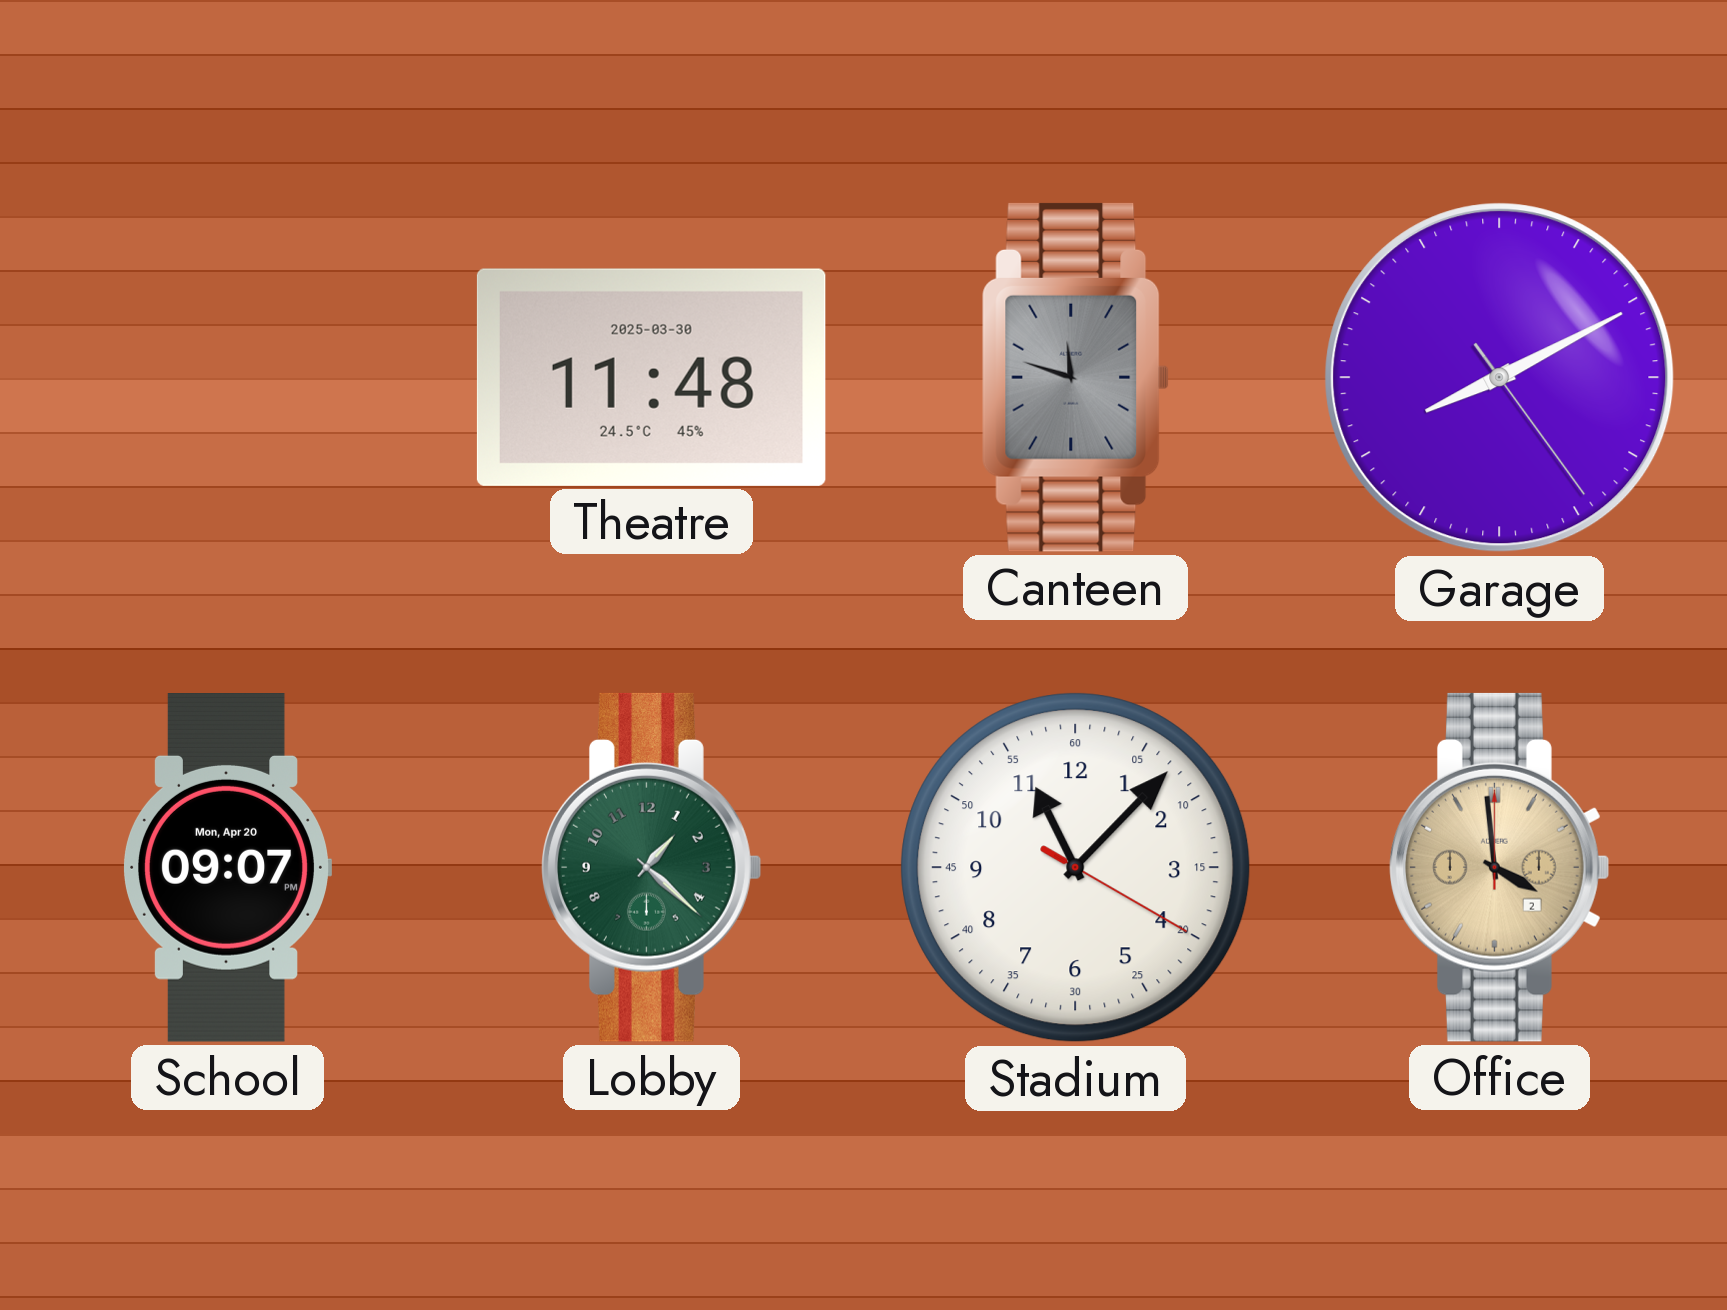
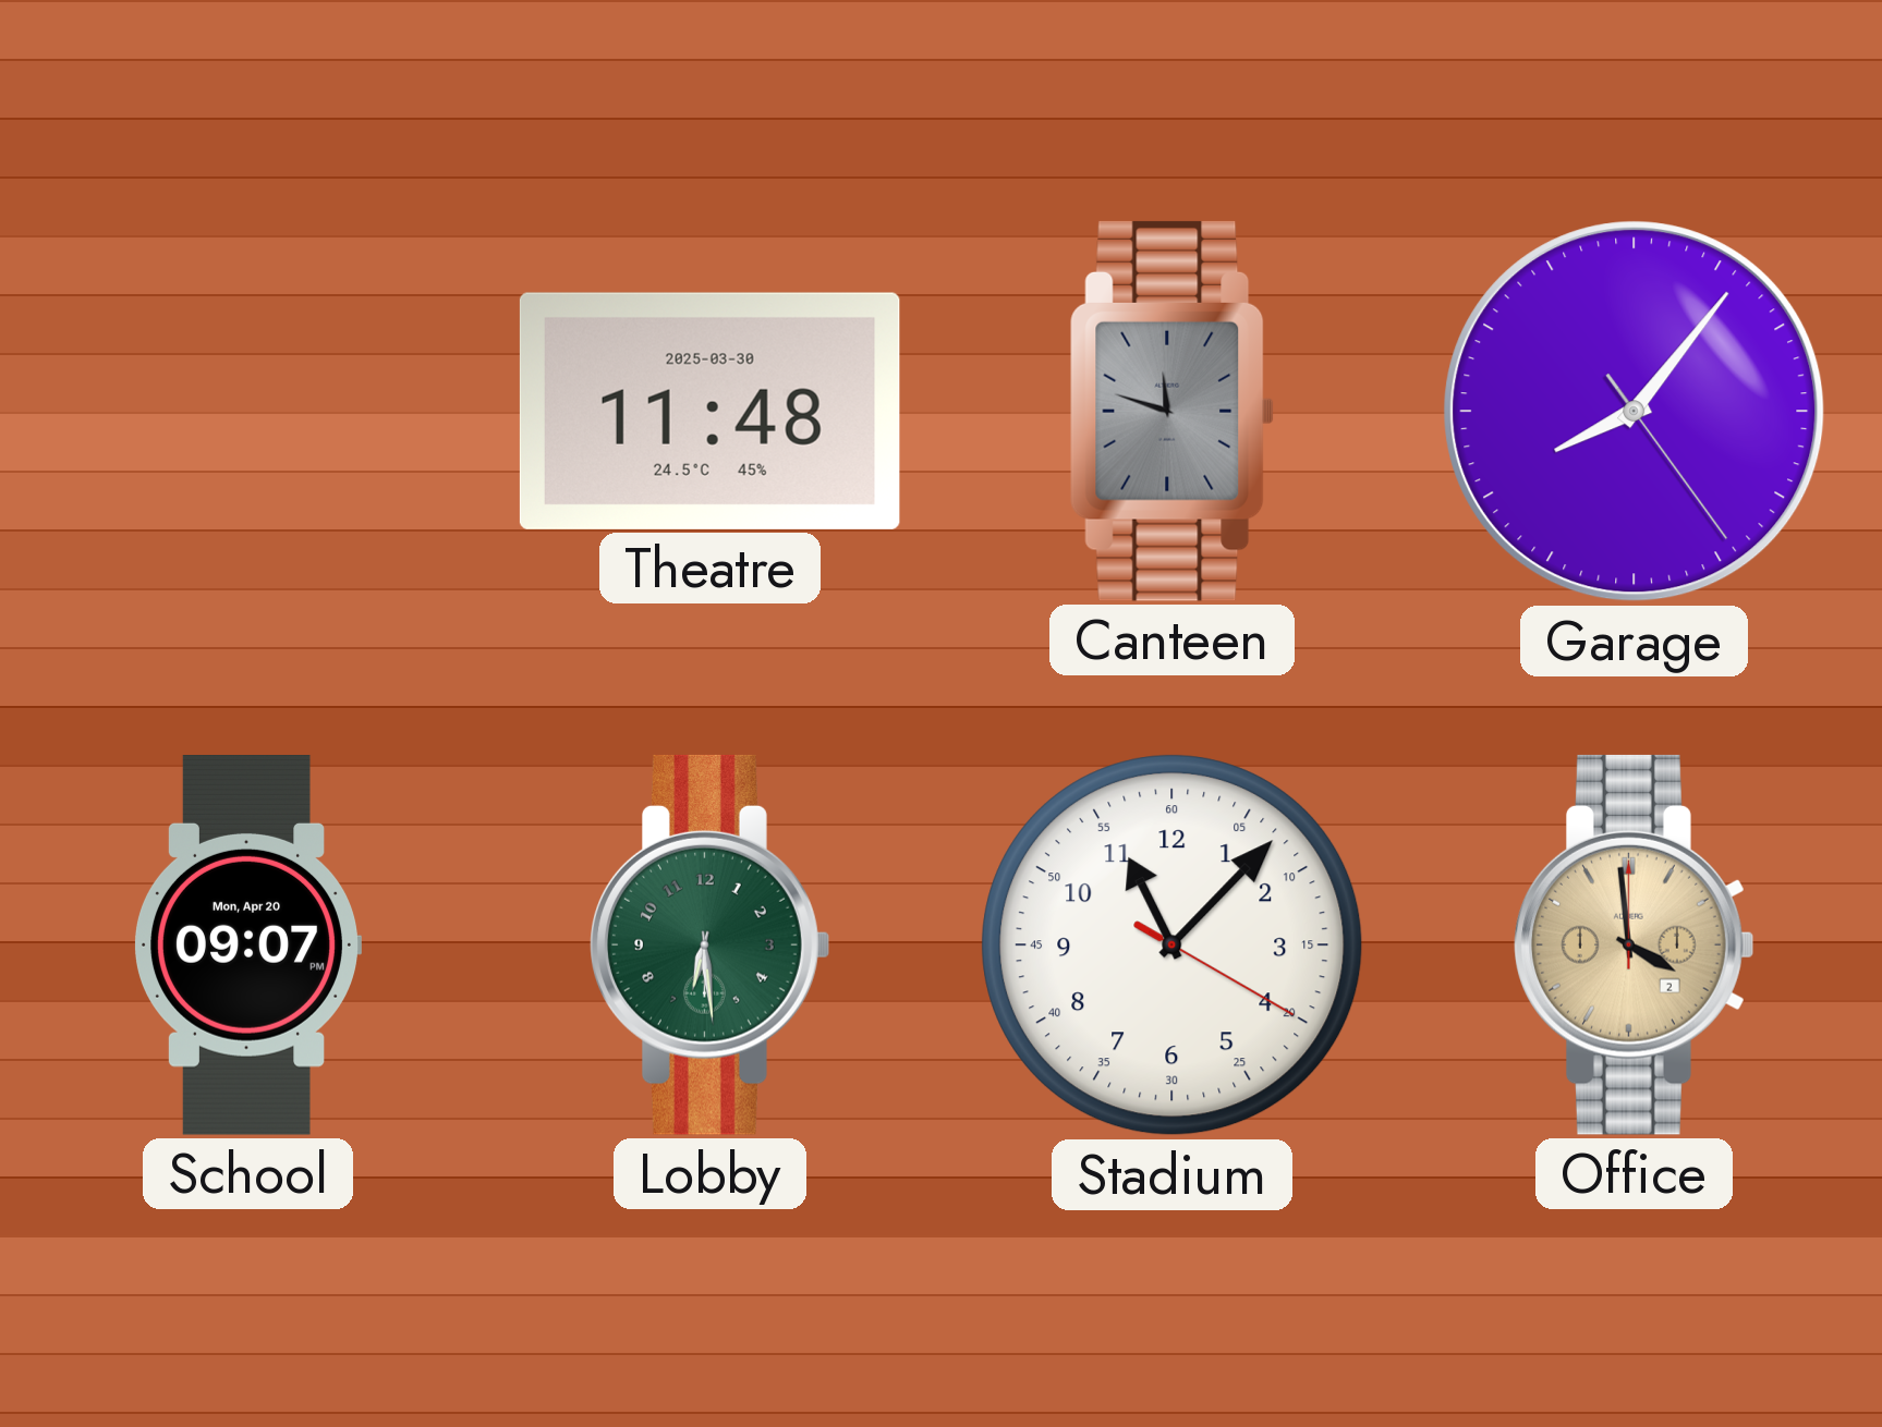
Garage: 8:10 -> 8:06
Lobby: 1:22 -> 6:29
